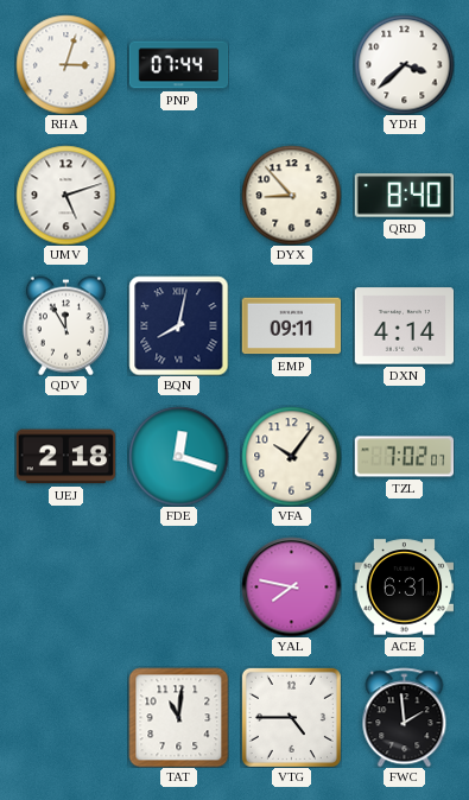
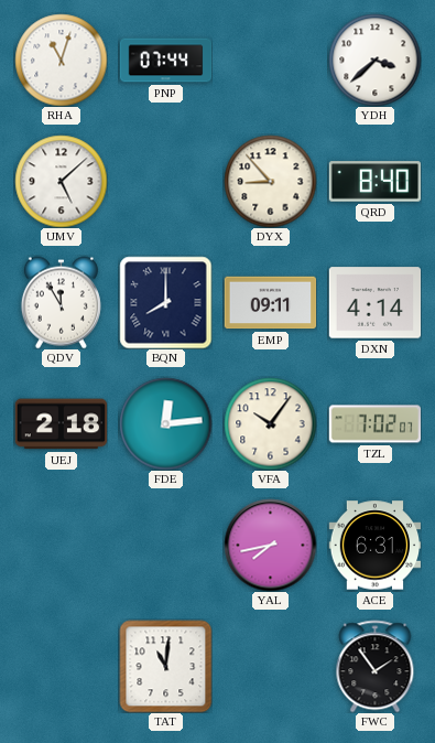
RHA: 3:03 -> 11:03
UMV: 5:12 -> 5:08
BQN: 8:02 -> 8:00
FDE: 12:18 -> 12:14
YAL: 7:47 -> 7:43
VTG: 4:45 -> none
FWC: 1:59 -> 1:54
